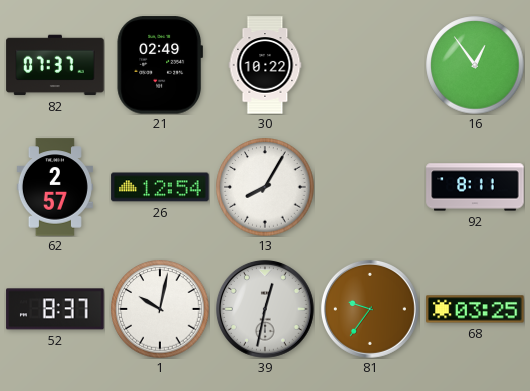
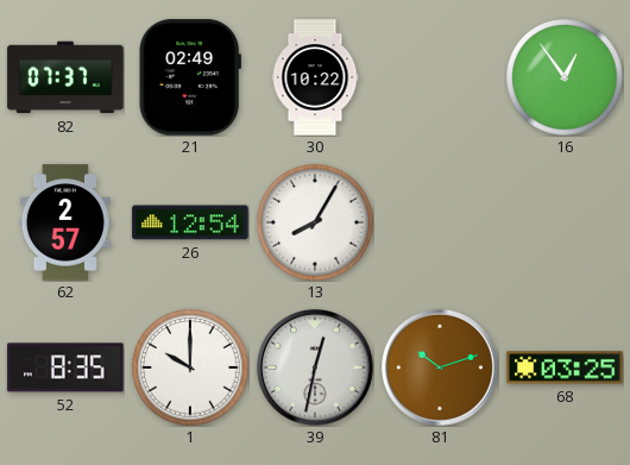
92: 8:11 -> none
52: 8:37 -> 8:35
1: 10:02 -> 10:00
81: 9:36 -> 10:12
